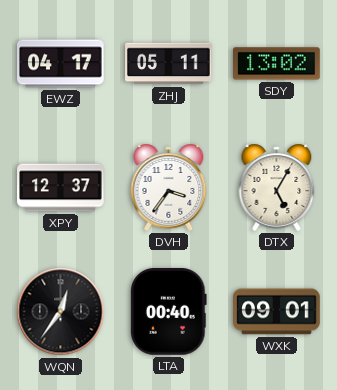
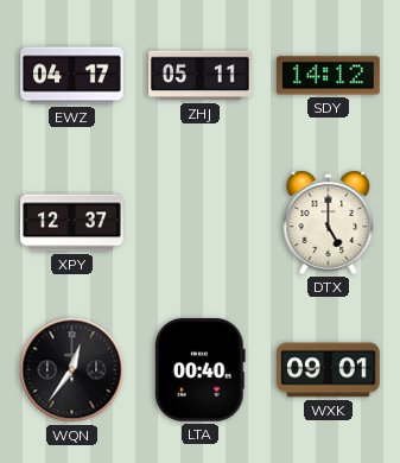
SDY: 13:02 -> 14:12
DVH: 3:36 -> none
DTX: 5:05 -> 5:00
